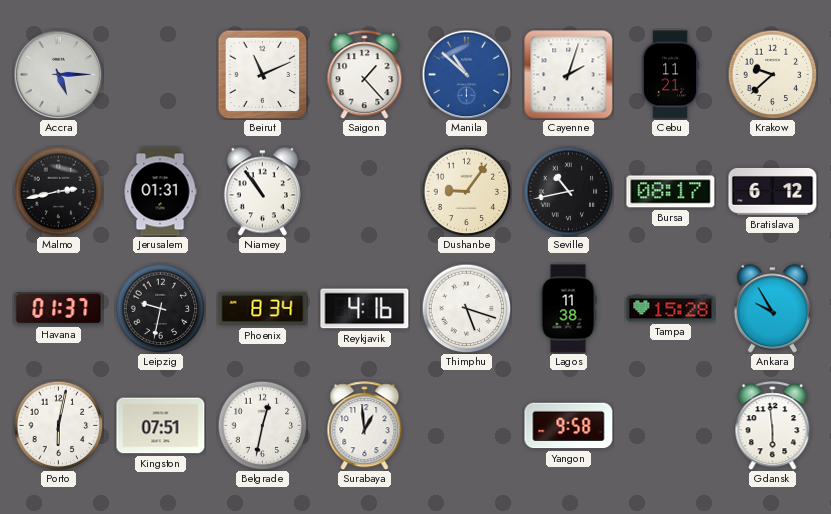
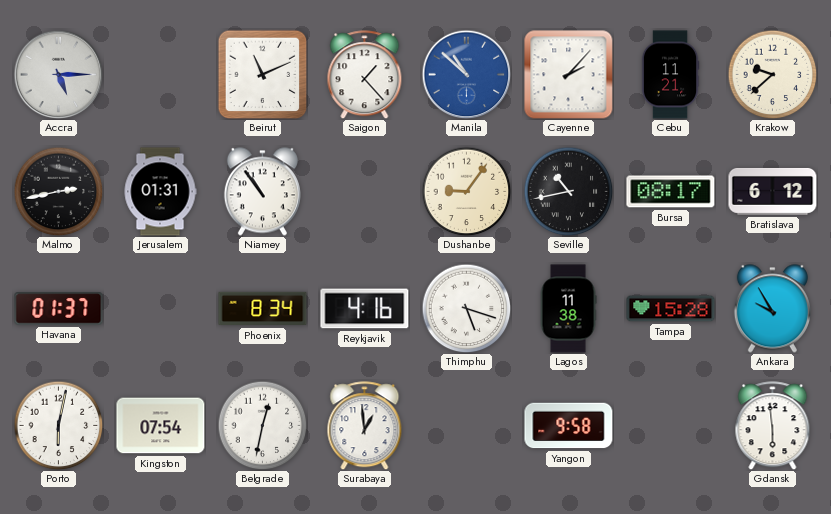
Cayenne: 2:03 -> 2:07
Leipzig: 9:32 -> none
Kingston: 07:51 -> 07:54
